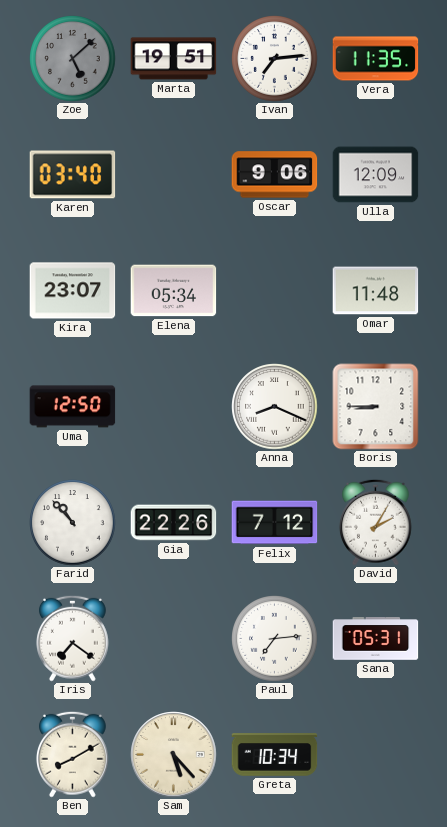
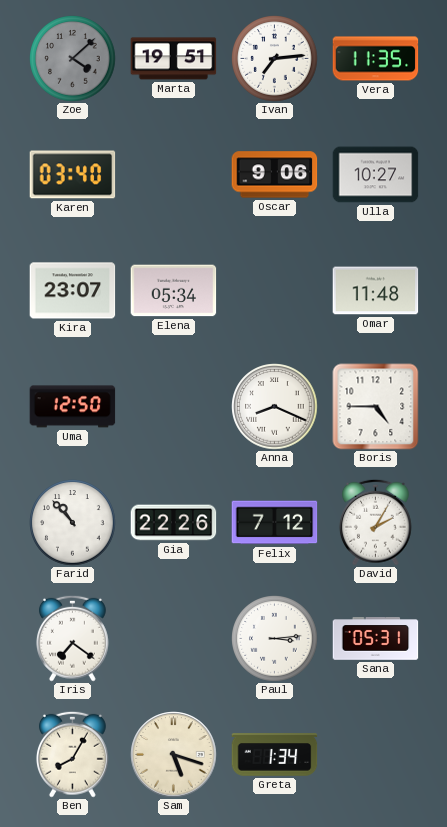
Zoe: 5:08 -> 4:08
Ulla: 12:09 -> 10:27
Boris: 8:45 -> 4:45
Paul: 7:14 -> 3:14
Ben: 8:10 -> 8:05
Sam: 5:23 -> 5:18
Greta: 10:34 -> 1:34
